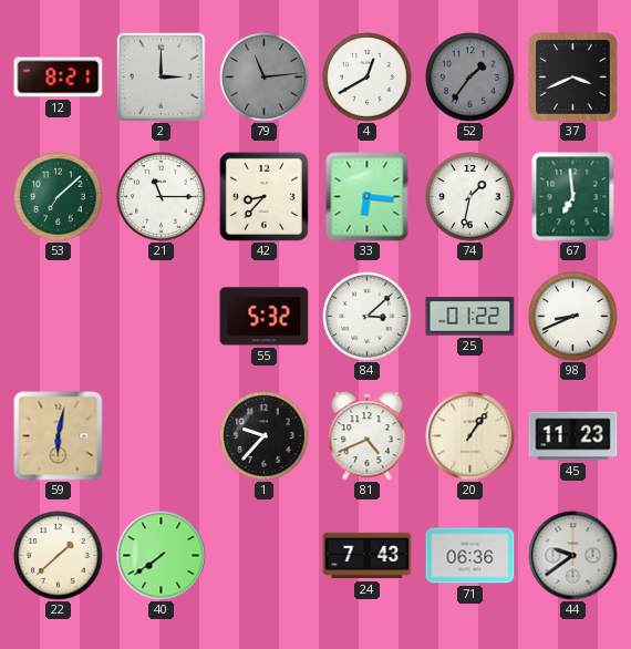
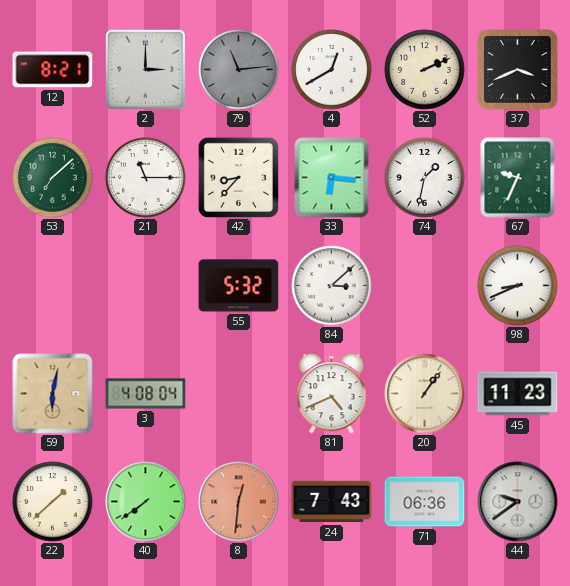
52: 1:36 -> 2:11
52 dial: grey -> cream
67: 6:59 -> 9:34
25: 01:22 -> none
3: none -> 4:08
1: 9:37 -> none
8: none -> 12:31
